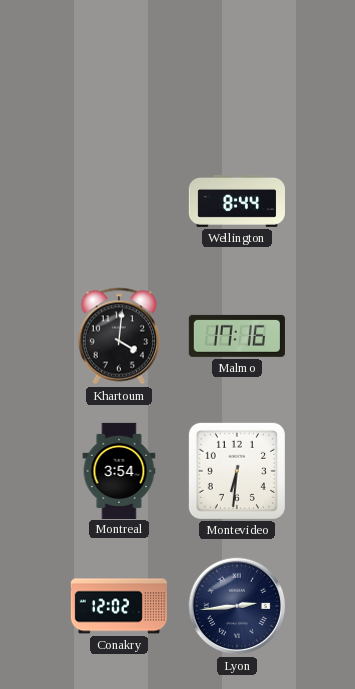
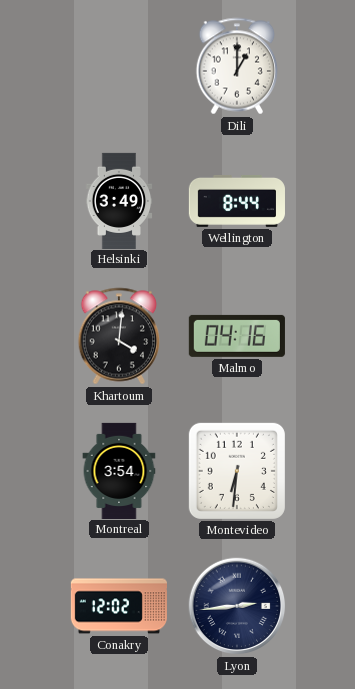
Dili: none -> 1:00
Helsinki: none -> 3:49
Malmo: 17:16 -> 04:16
